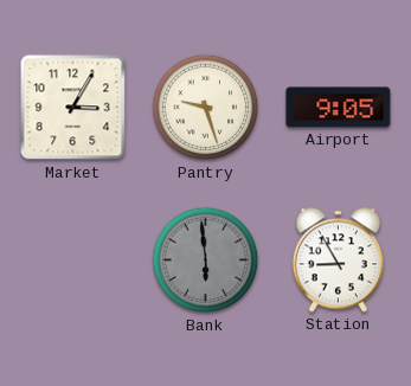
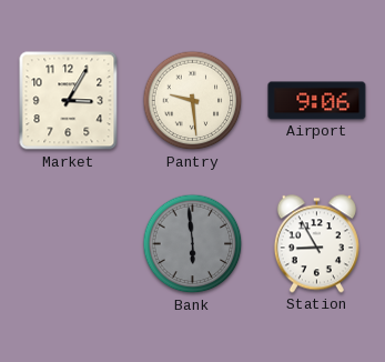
Pantry: 9:27 -> 9:29
Airport: 9:05 -> 9:06
